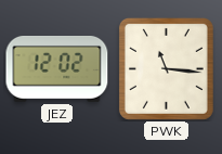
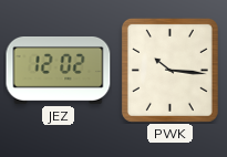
PWK: 11:16 -> 10:16
